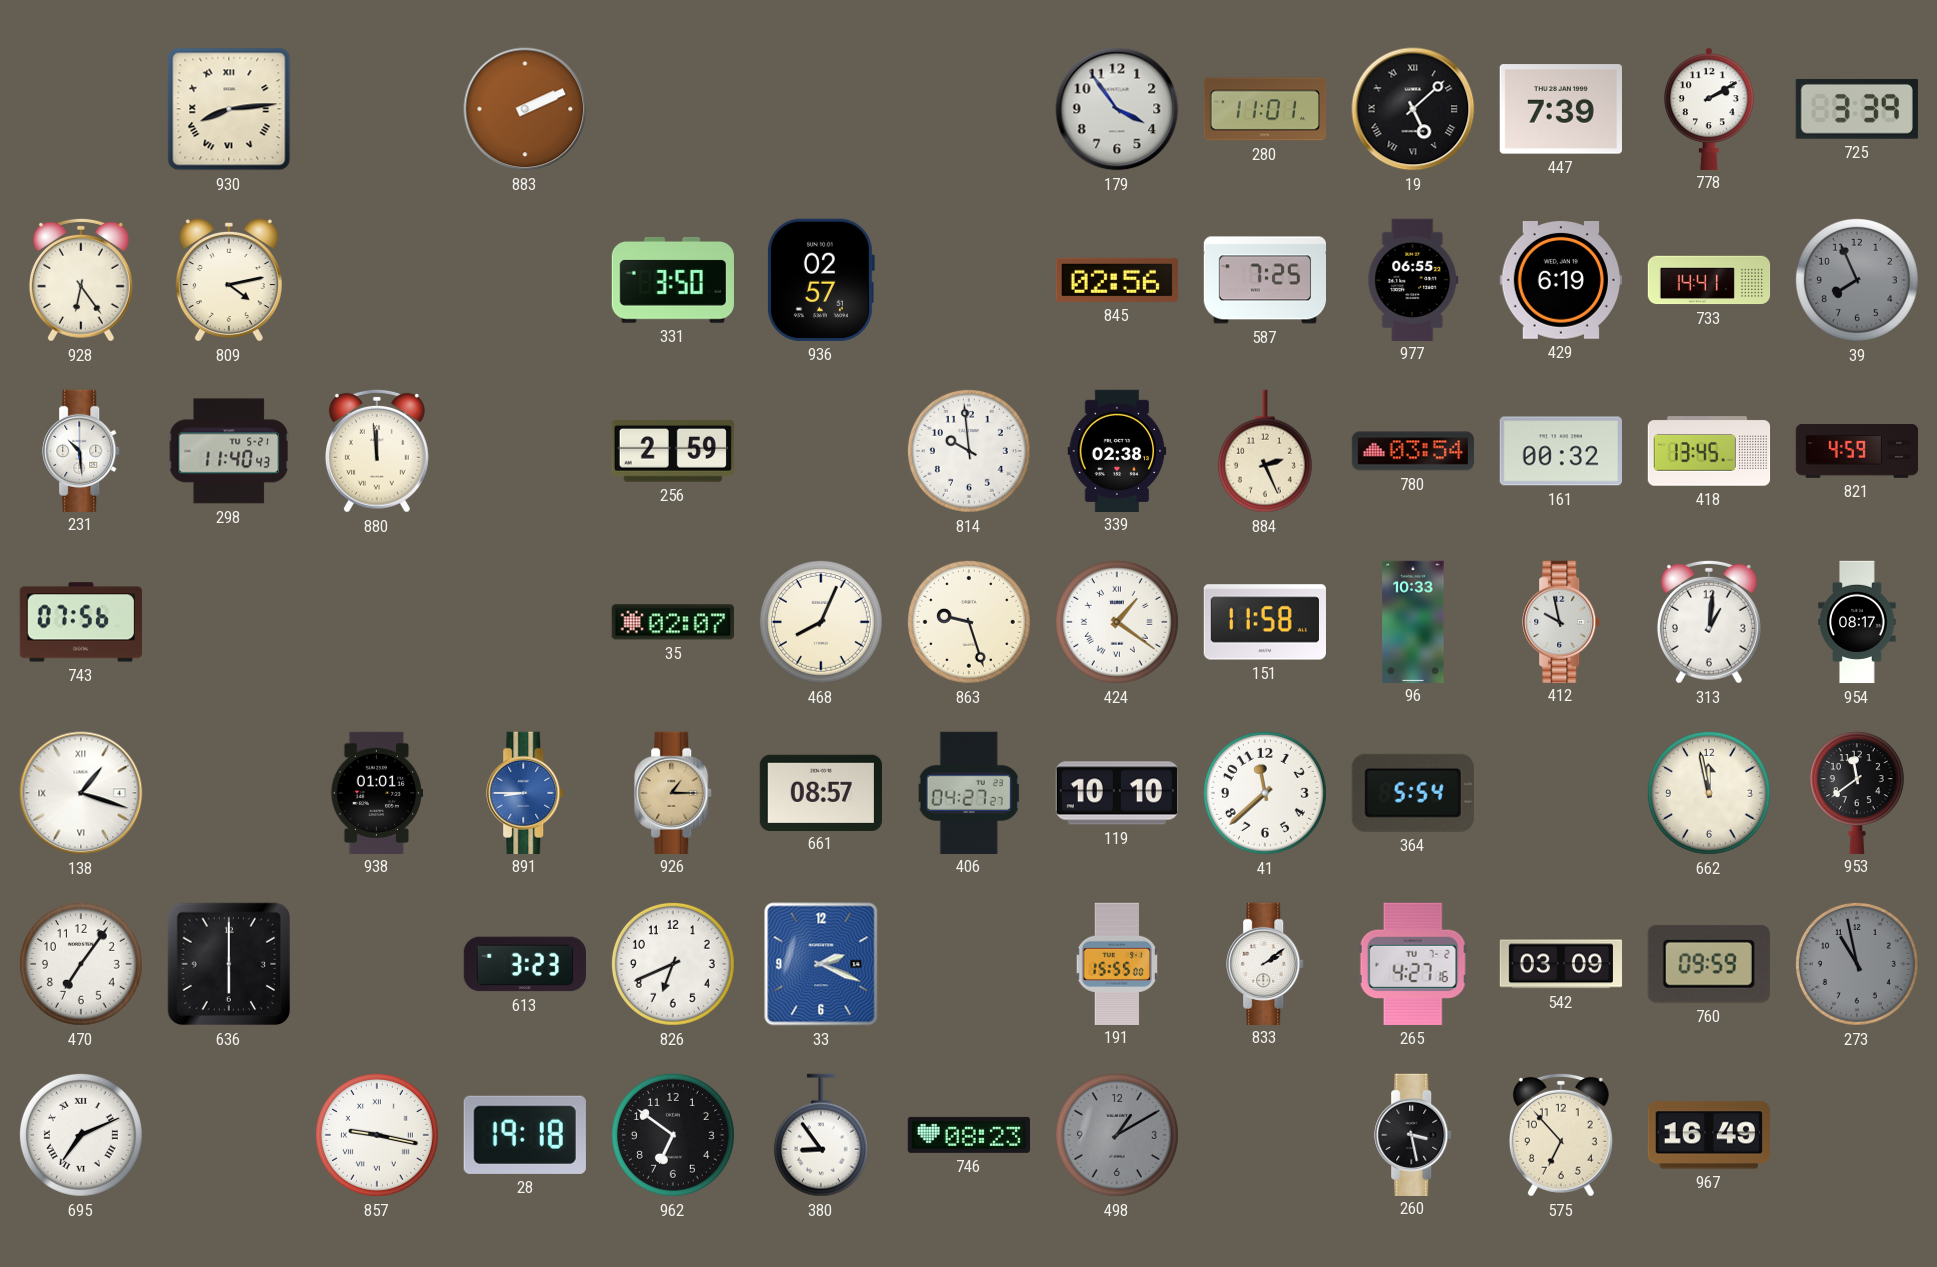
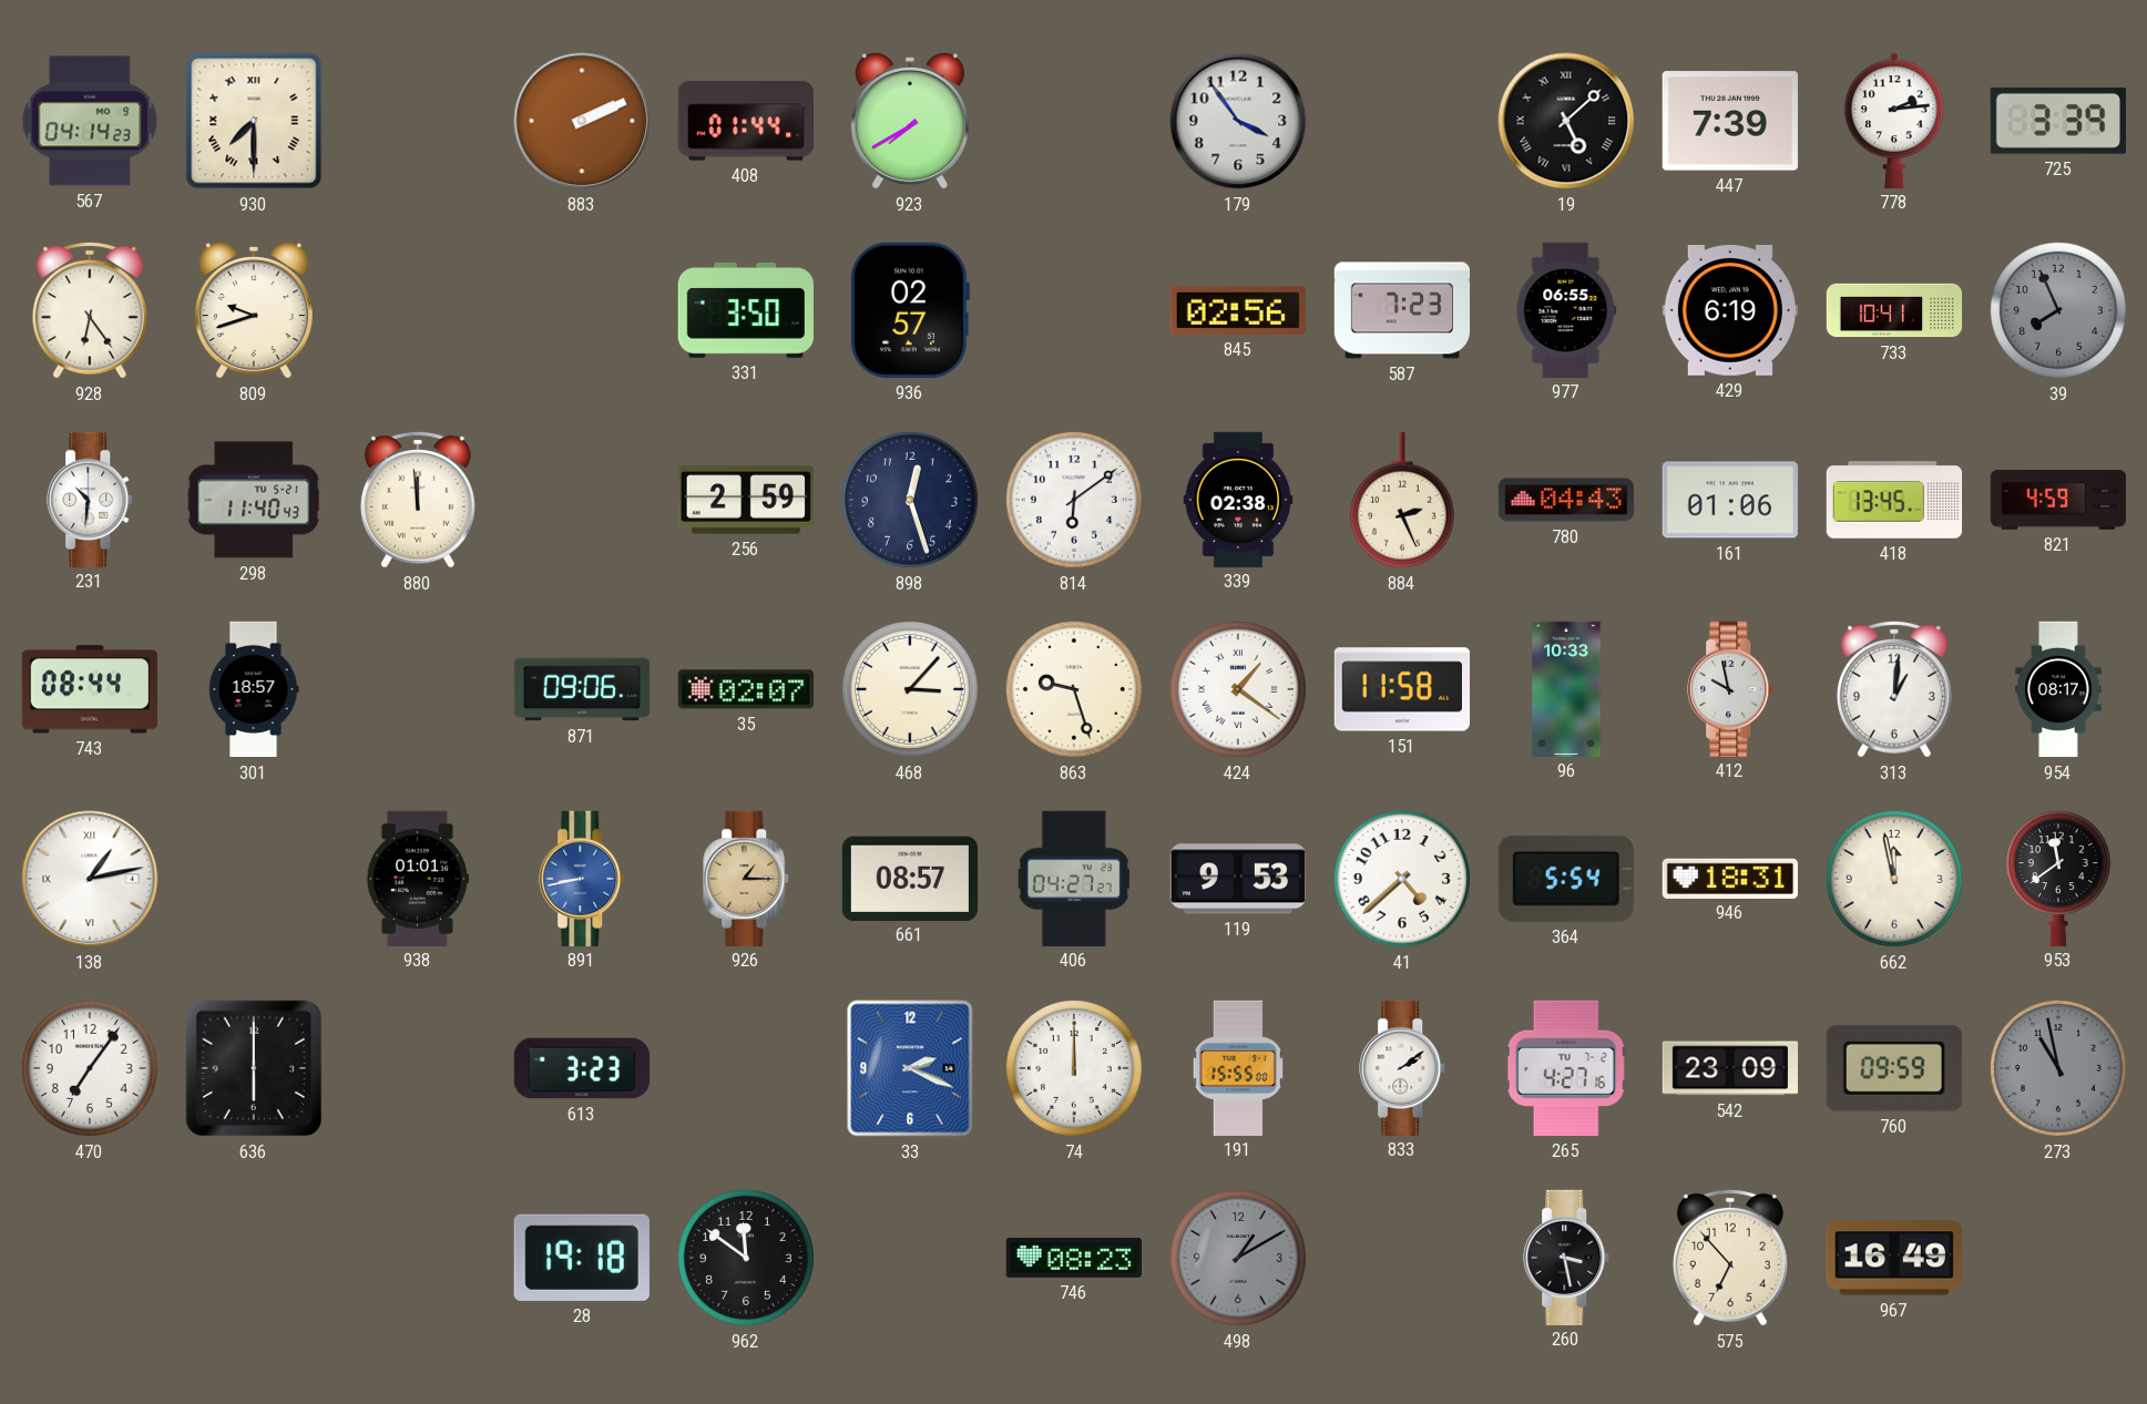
567: none -> 04:14
930: 8:14 -> 7:30
408: none -> 01:44
923: none -> 7:40
280: 11:01 -> none
778: 2:10 -> 2:14
809: 4:13 -> 9:42
587: 7:25 -> 7:23
733: 14:41 -> 10:41
231: 10:29 -> 10:31
898: none -> 12:27
814: 9:59 -> 6:09
780: 03:54 -> 04:43
161: 00:32 -> 01:06
743: 07:56 -> 08:44
301: none -> 18:57
871: none -> 09:06
468: 8:04 -> 3:07
138: 1:18 -> 1:13
891: 8:45 -> 8:43
119: 10:10 -> 9:53
41: 11:38 -> 4:38
946: none -> 18:31
826: 6:41 -> none
74: none -> 12:00
542: 03:09 -> 23:09
695: 7:11 -> none
857: 9:17 -> none
962: 6:51 -> 11:51
380: 8:54 -> none
